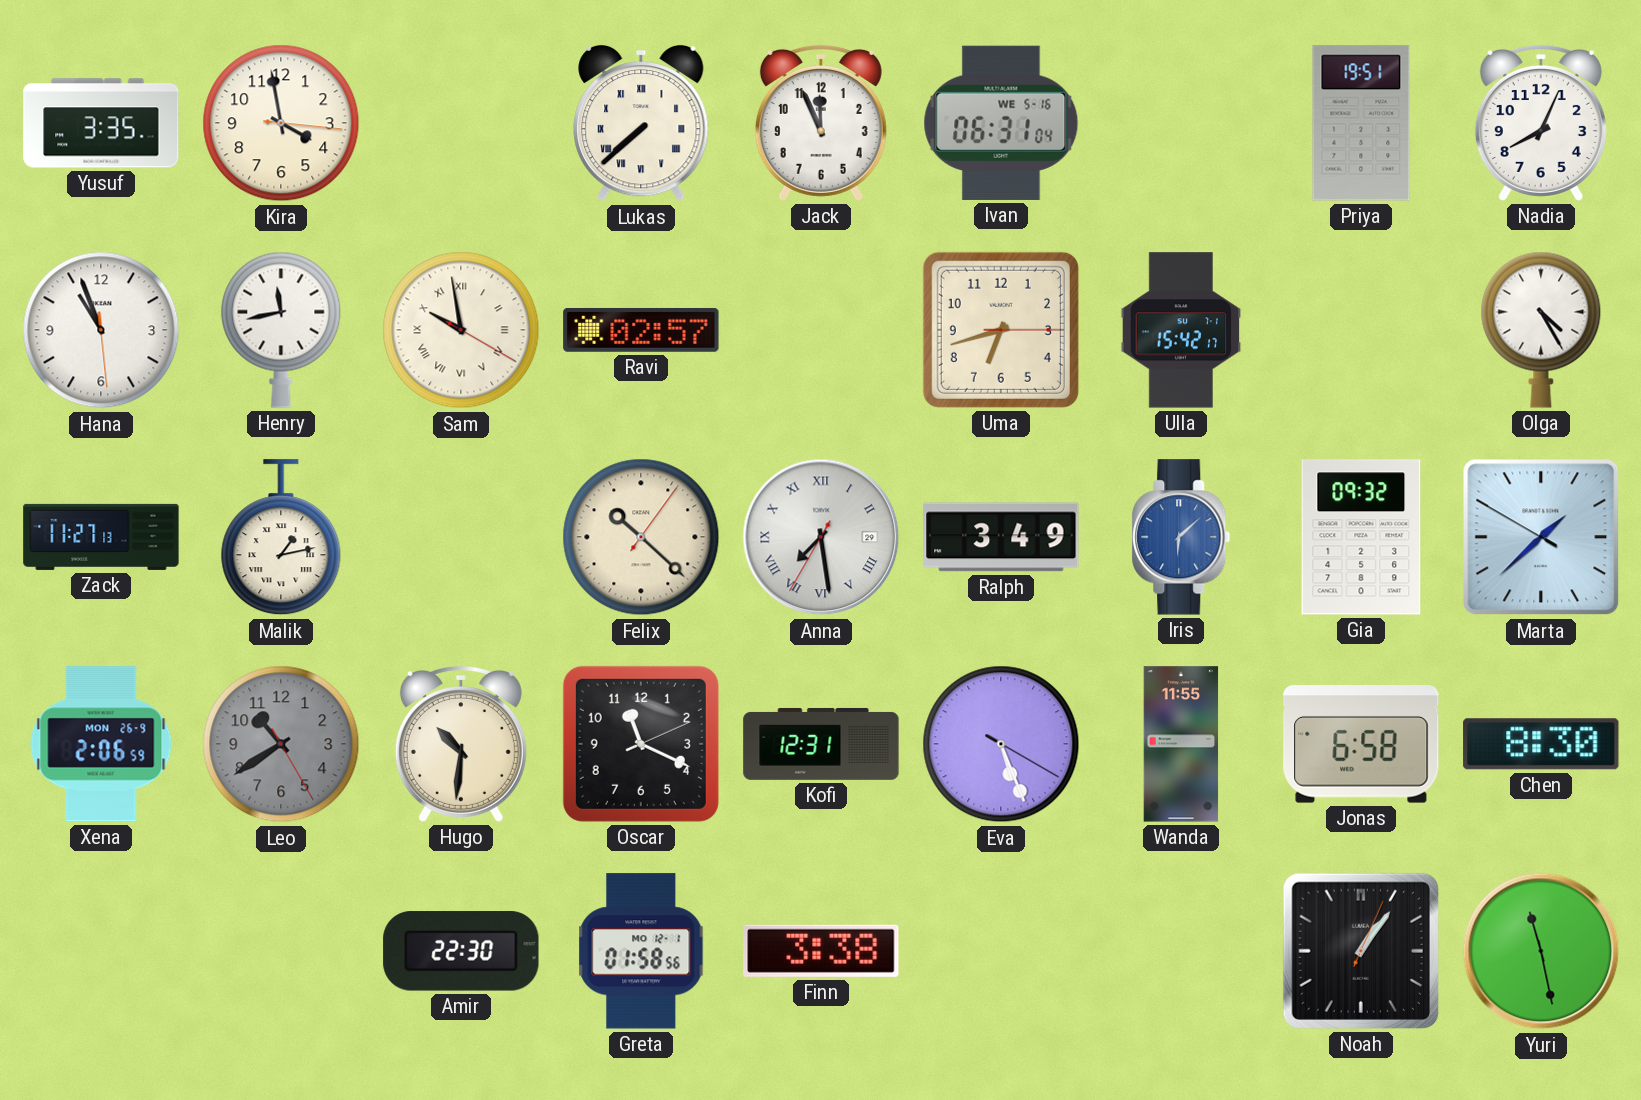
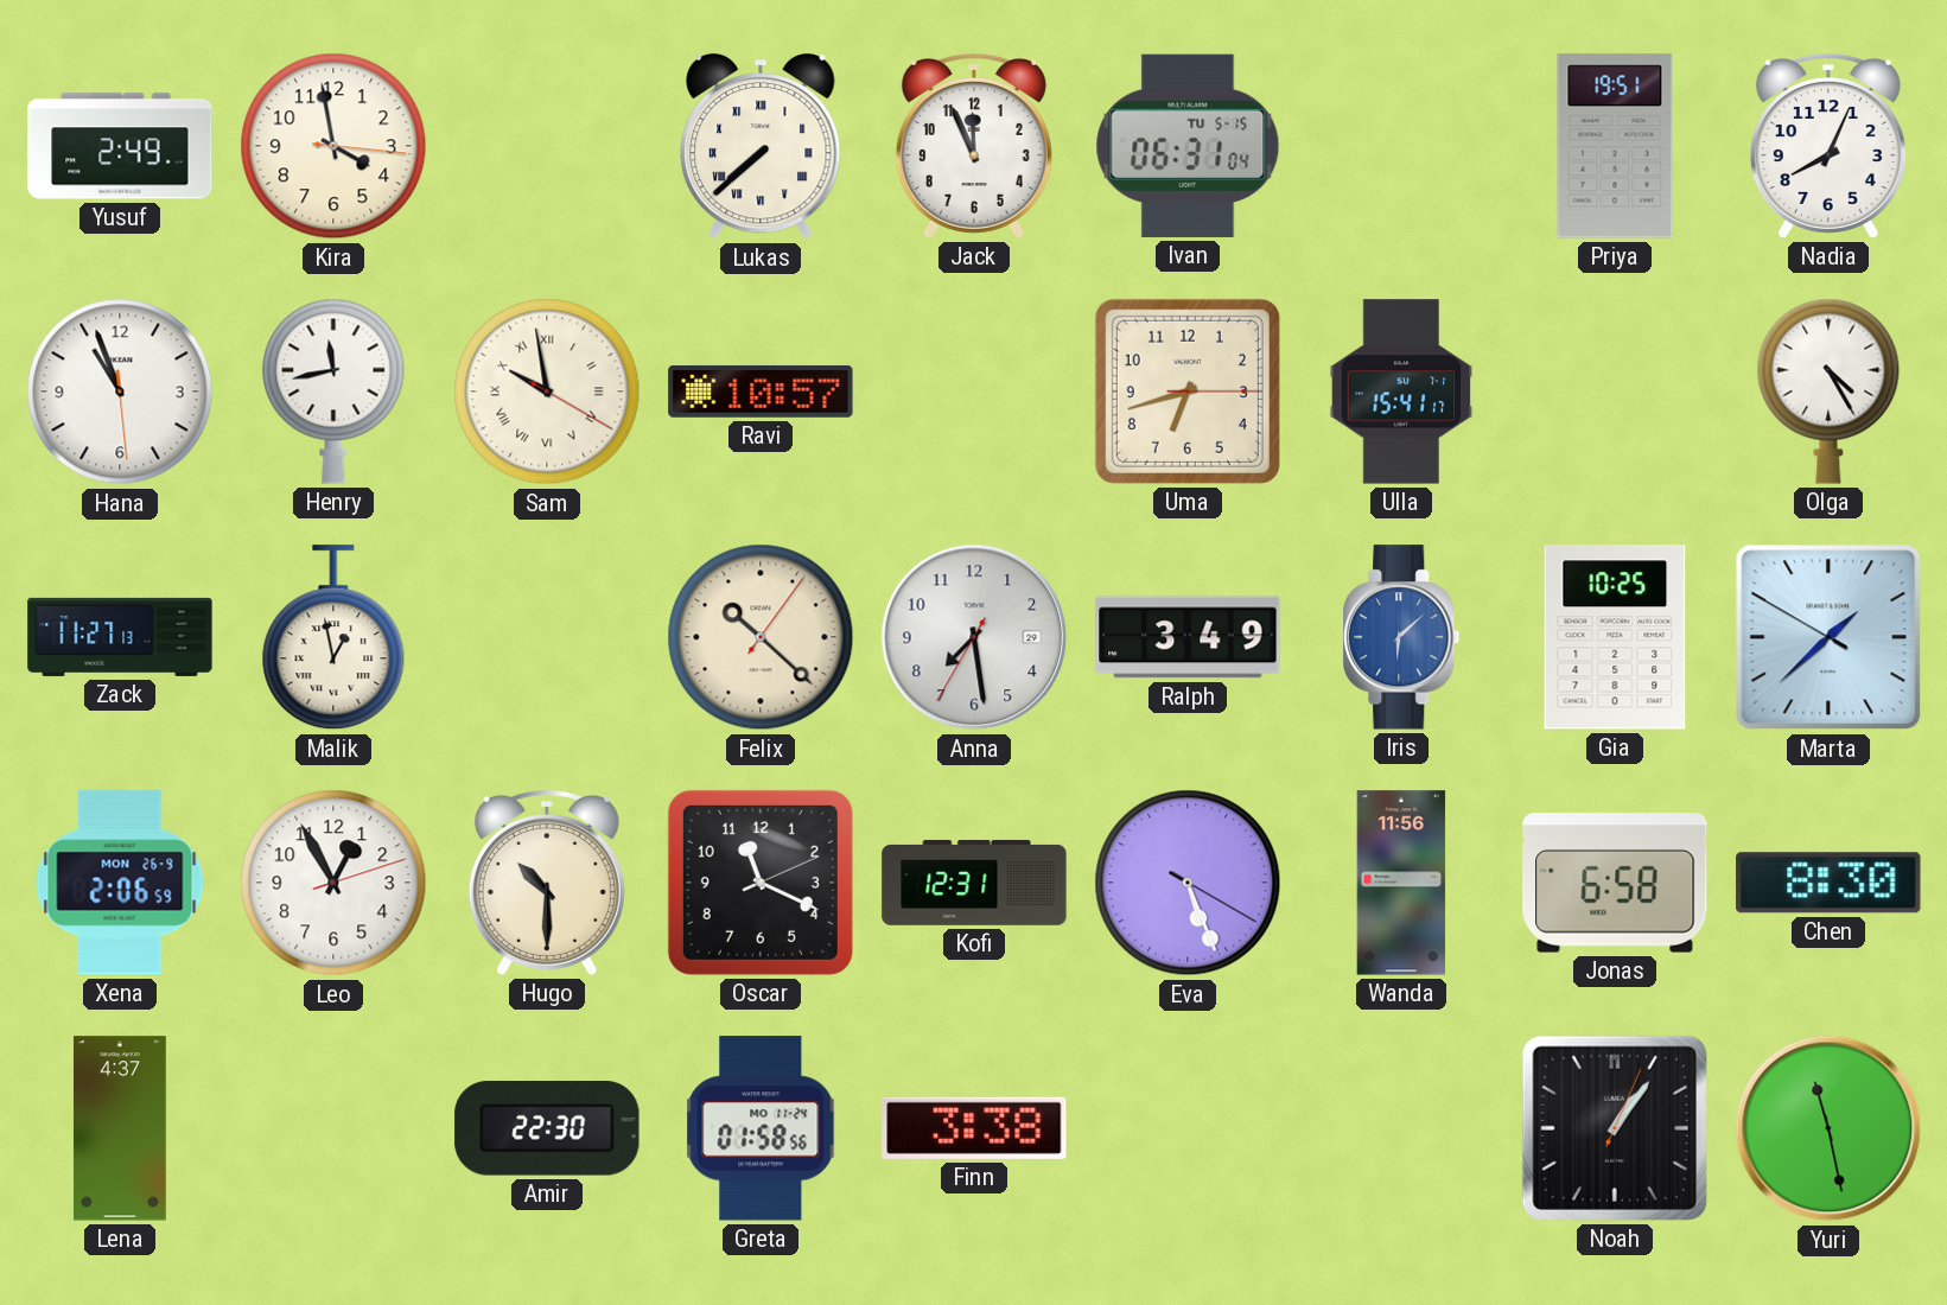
Yusuf: 3:35 -> 2:49
Ivan date: WE 5-16 -> TU 5-15
Ravi: 02:57 -> 10:57
Ulla: 15:42 -> 15:41
Malik: 1:13 -> 12:58
Anna numerals: Roman -> Arabic
Gia: 09:32 -> 10:25
Leo: 10:39 -> 12:55
Leo dial: grey -> white
Hugo: 10:31 -> 10:30
Wanda: 11:55 -> 11:56
Lena: none -> 4:37
Greta date: MO 12-1 -> MO 11-24
